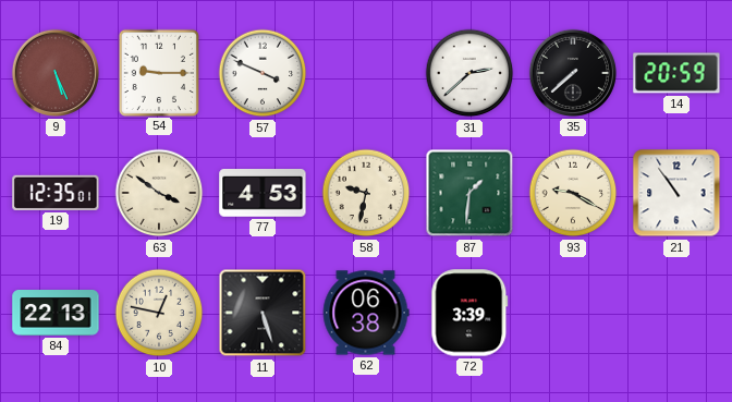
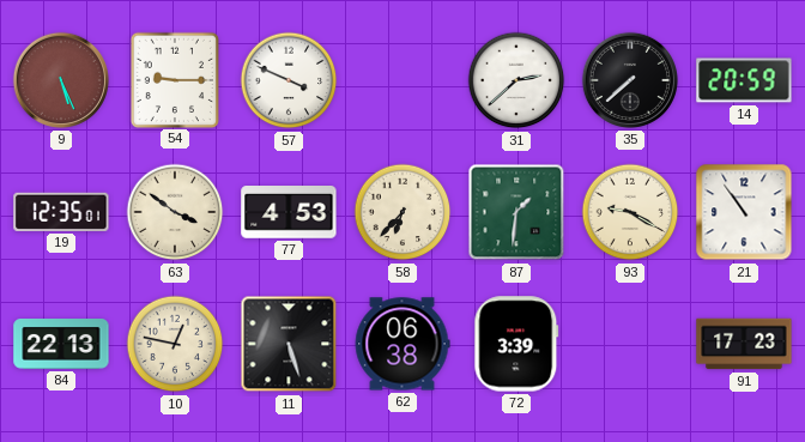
58: 9:32 -> 6:37
91: none -> 17:23
